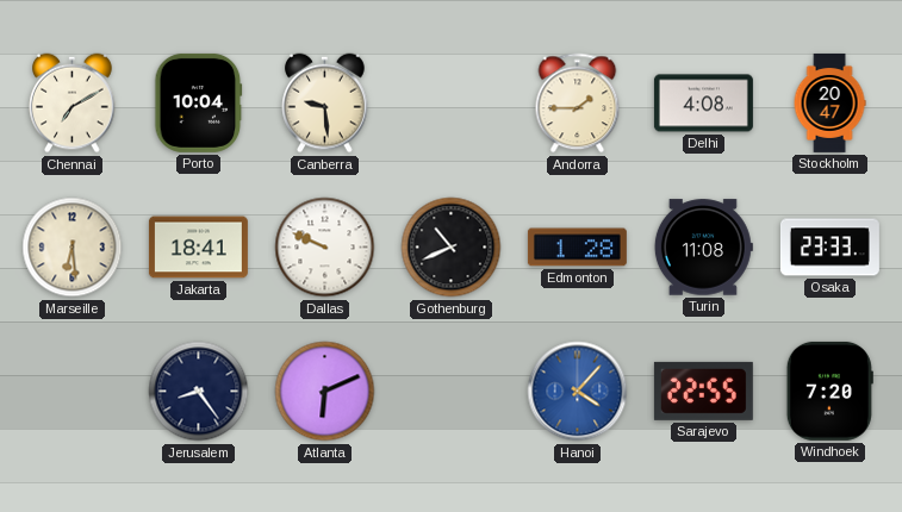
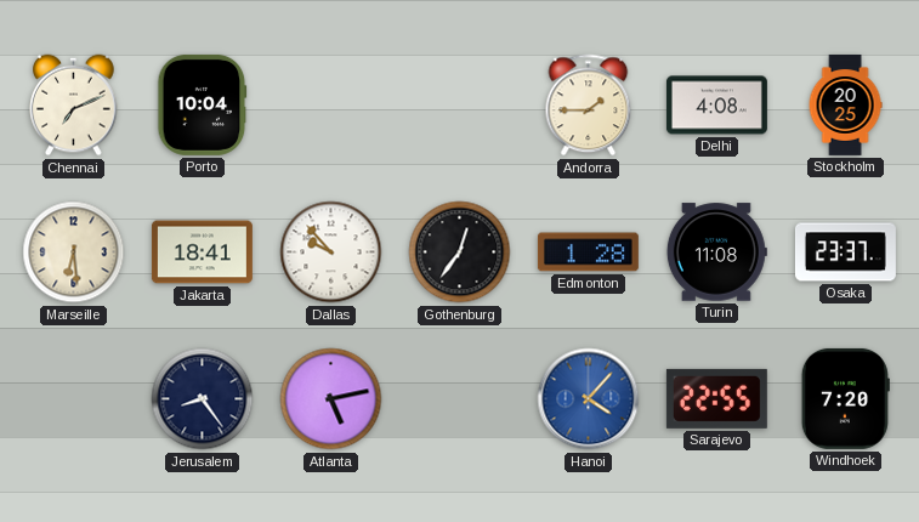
Chennai: 7:10 -> 7:11
Canberra: 9:29 -> none
Stockholm: 20:47 -> 20:25
Dallas: 9:49 -> 9:53
Gothenburg: 10:41 -> 12:36
Osaka: 23:33 -> 23:37
Atlanta: 6:11 -> 5:13
